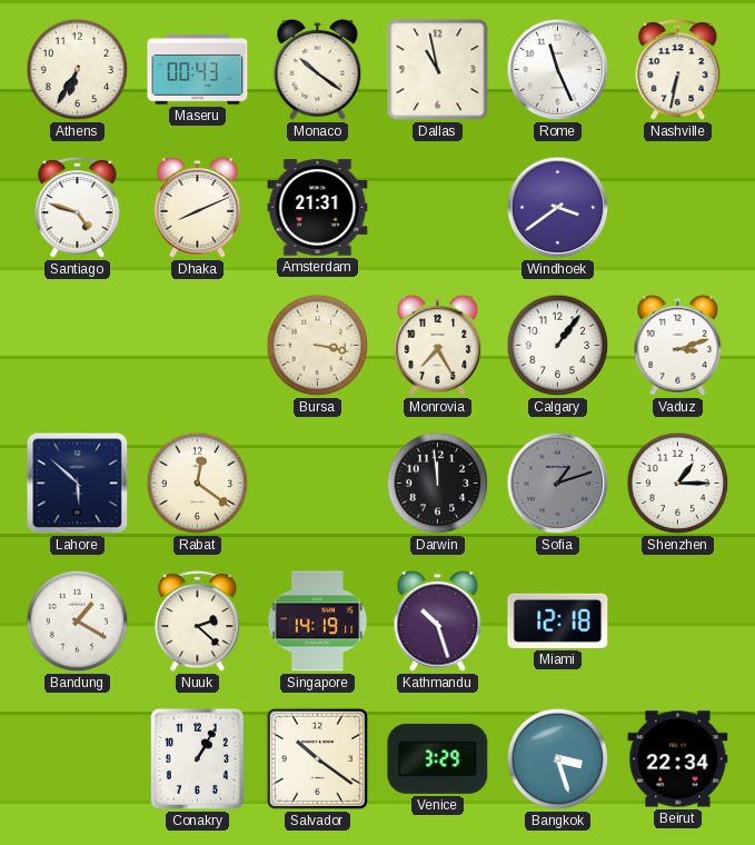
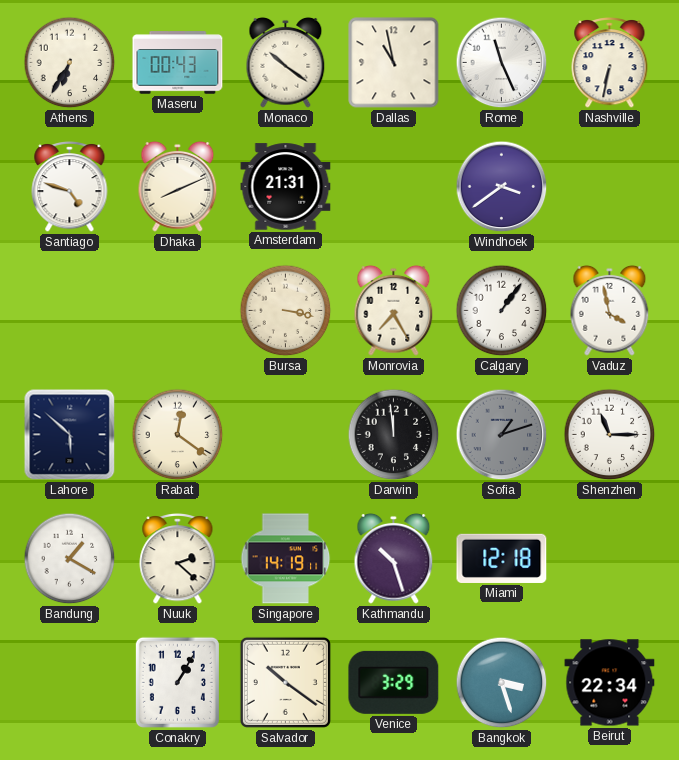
Vaduz: 3:12 -> 3:58
Shenzhen: 1:15 -> 11:15
